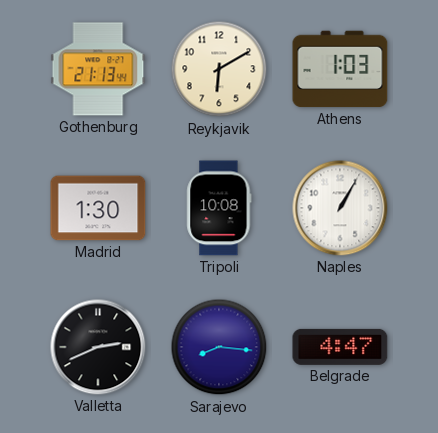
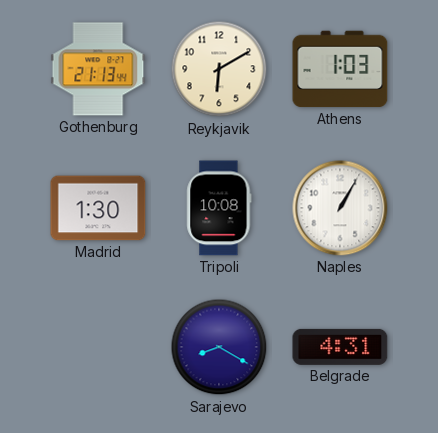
Valletta: 2:41 -> none
Sarajevo: 8:16 -> 8:20
Belgrade: 4:47 -> 4:31
